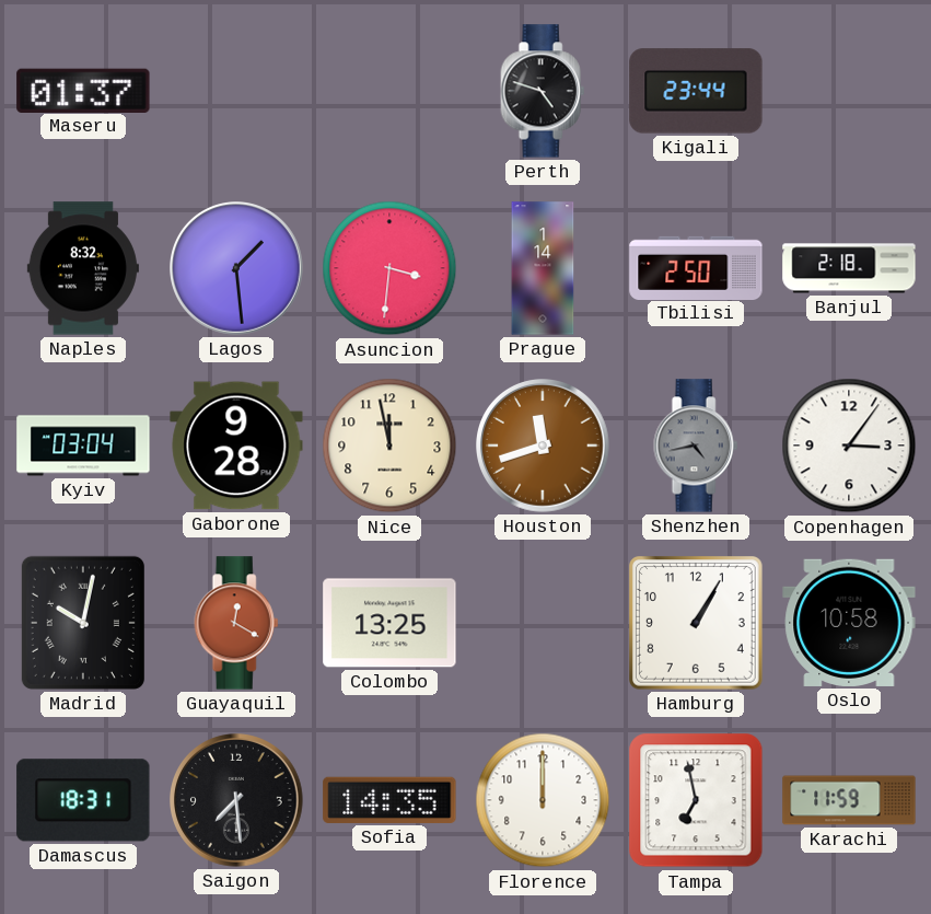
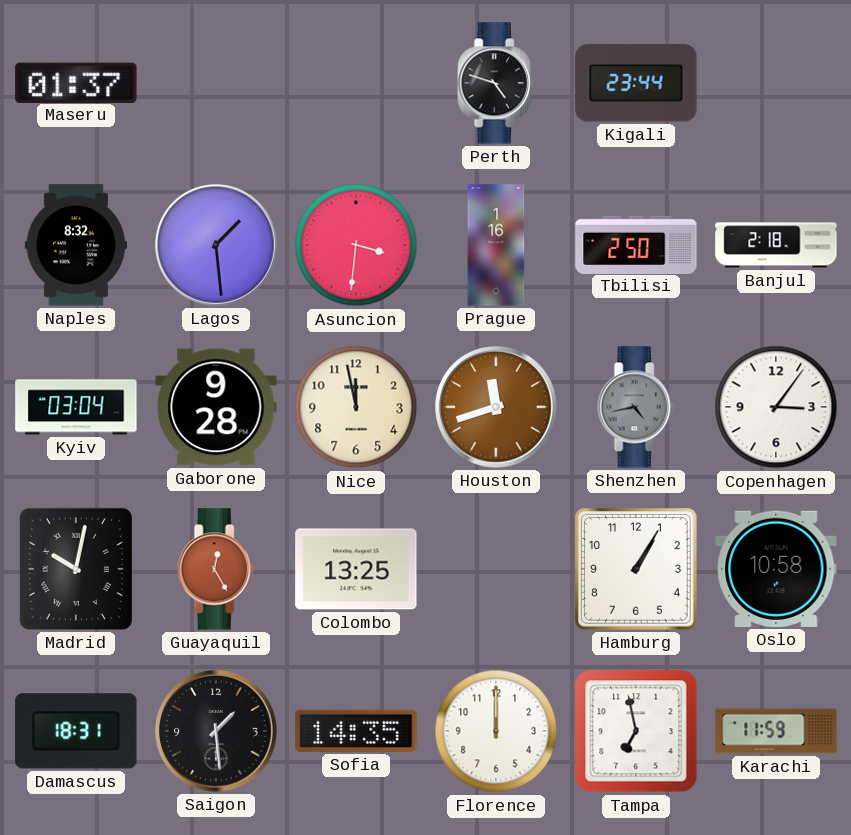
Prague: 1:14 -> 1:16
Guayaquil: 12:20 -> 12:25
Saigon: 7:29 -> 1:29
